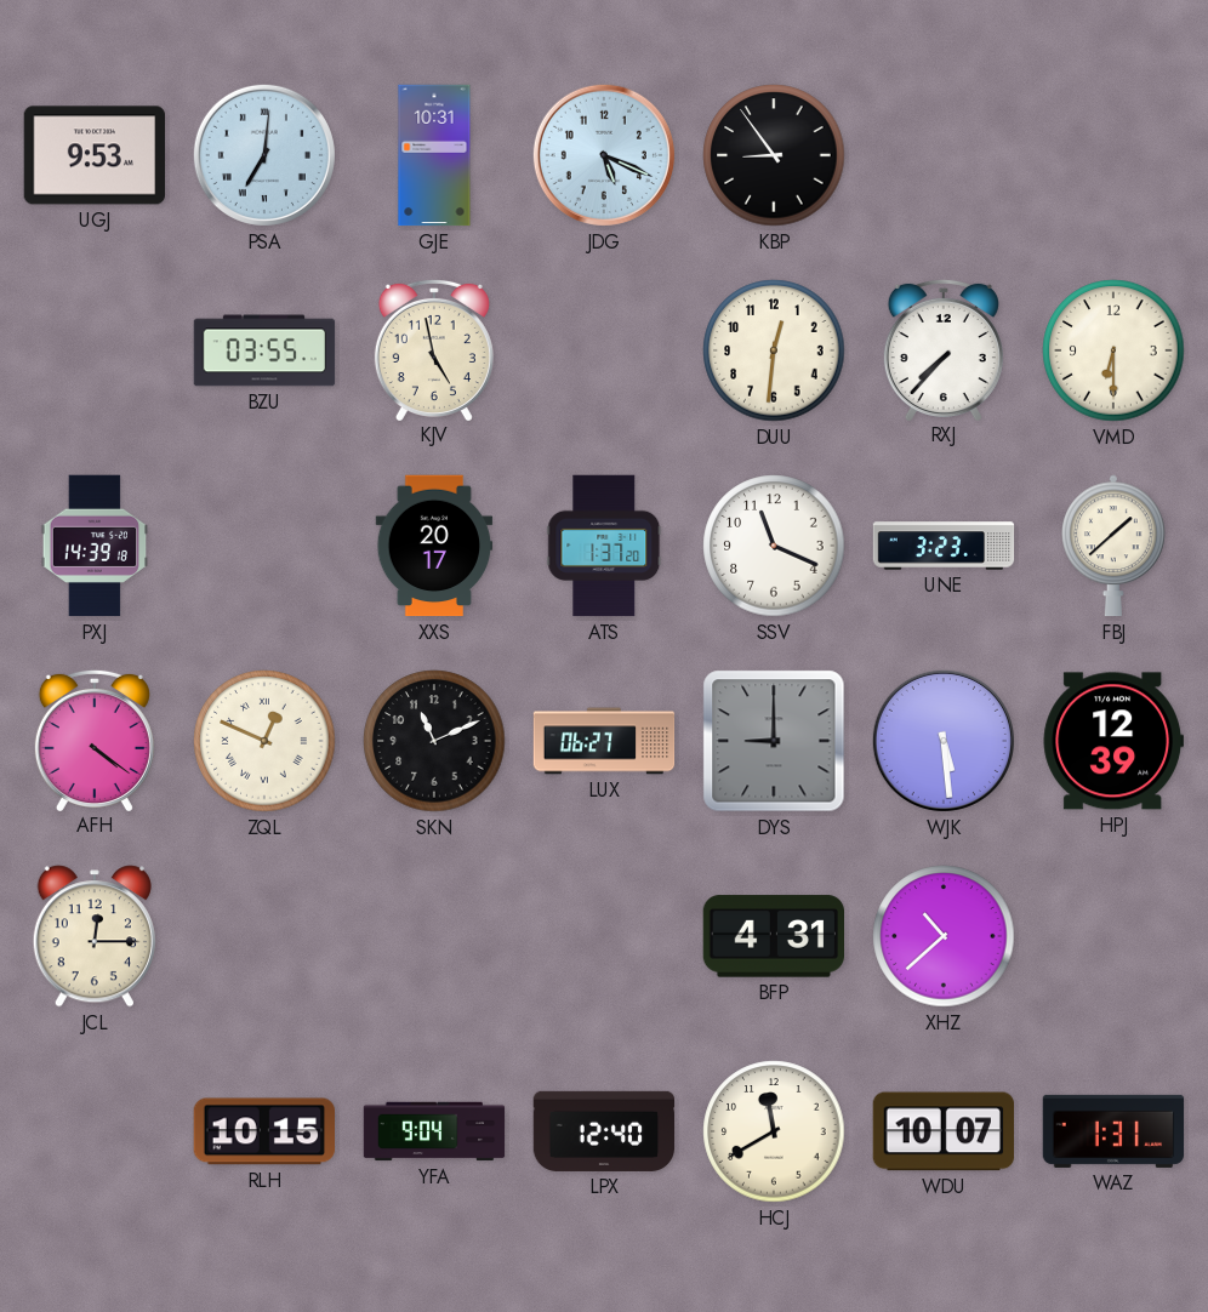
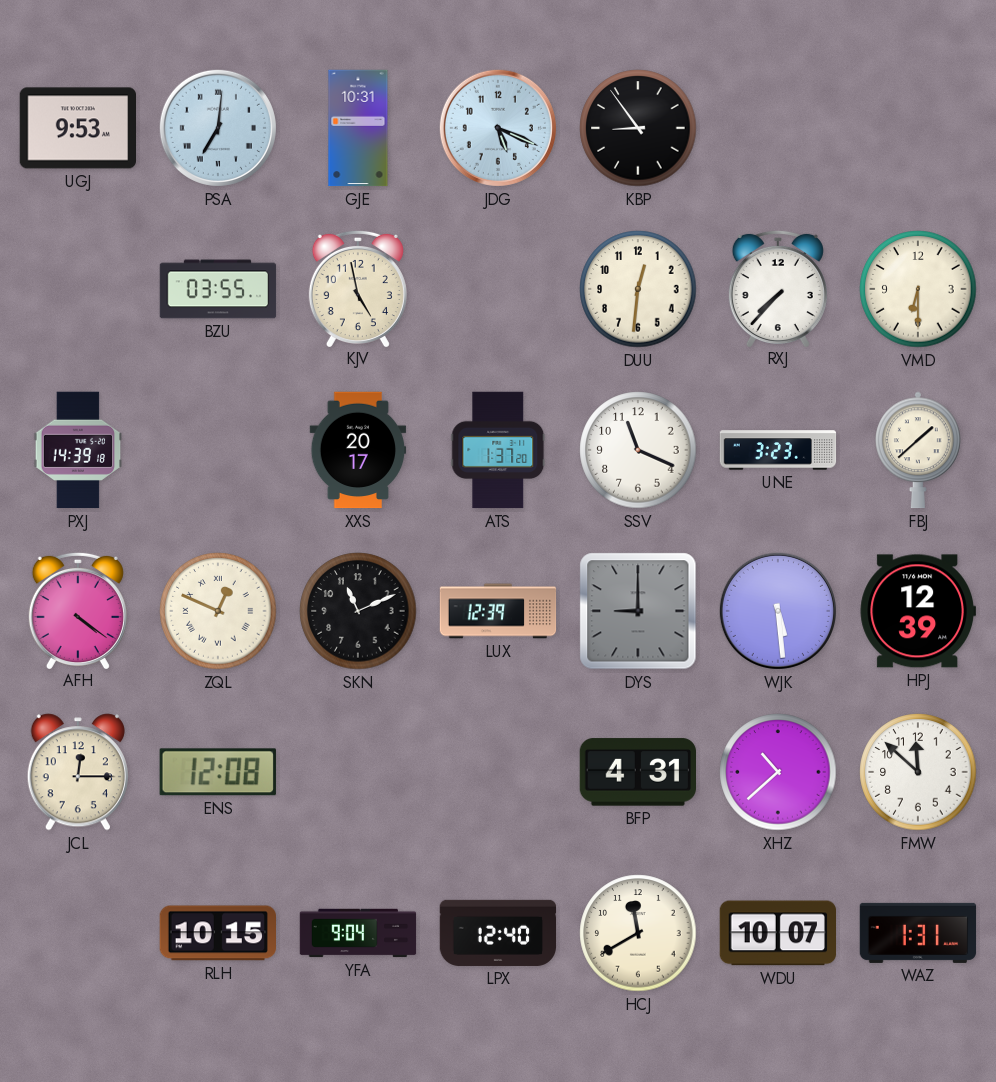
LUX: 06:27 -> 12:39
ENS: none -> 12:08
FMW: none -> 11:52
